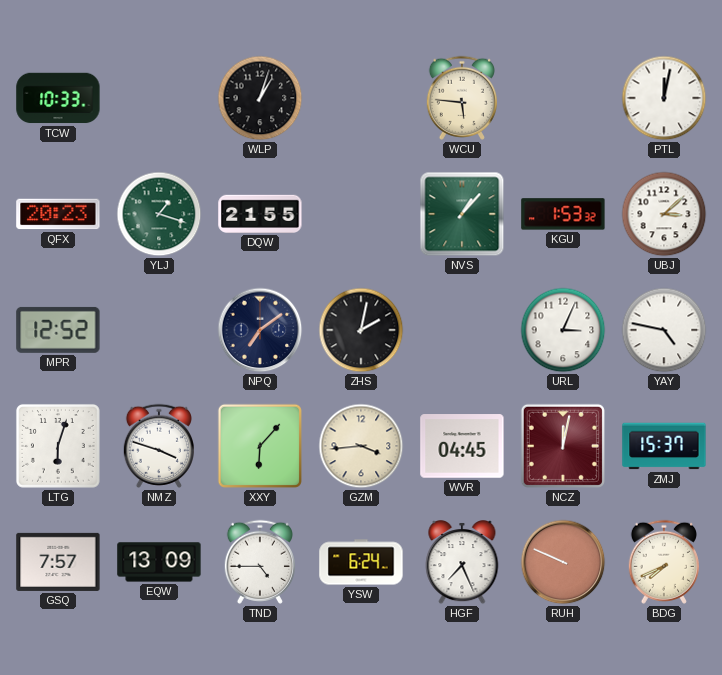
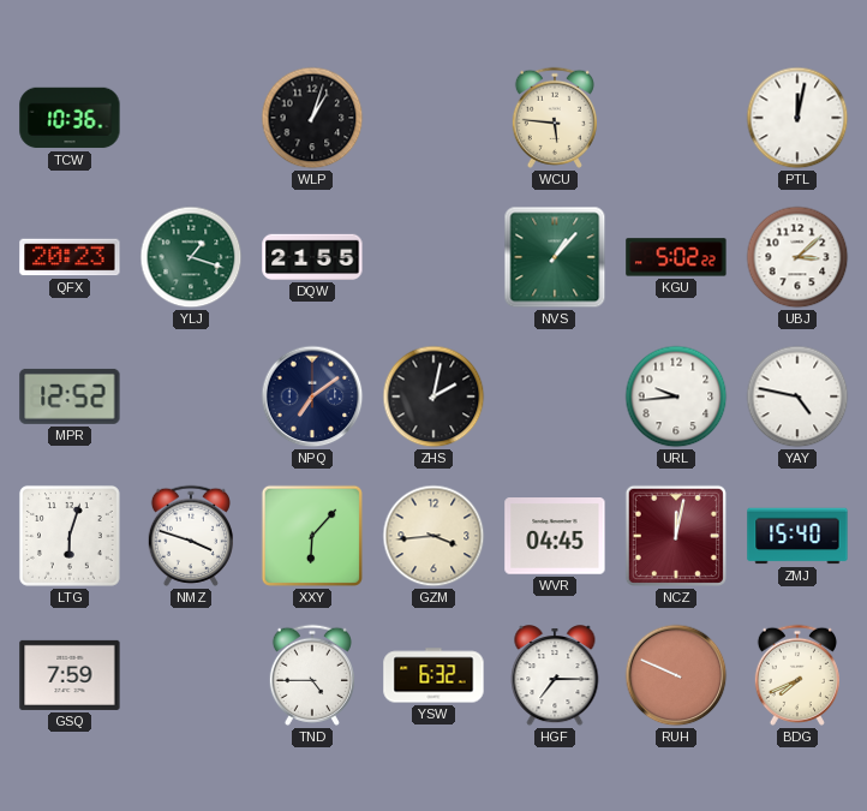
TCW: 10:33 -> 10:36
KGU: 1:53 -> 5:02
URL: 3:04 -> 9:44
ZMJ: 15:37 -> 15:40
GSQ: 7:57 -> 7:59
EQW: 13:09 -> none
YSW: 6:24 -> 6:32
HGF: 7:26 -> 7:15
